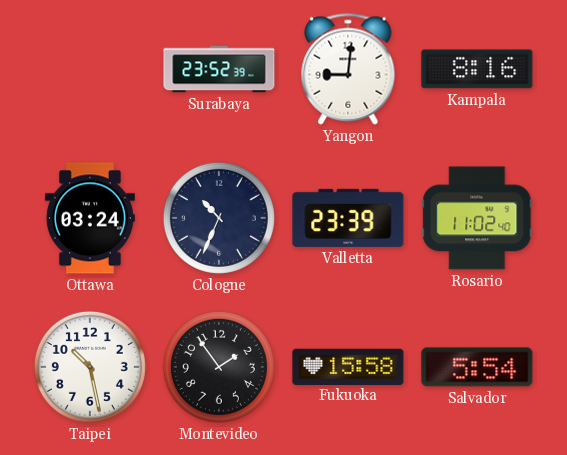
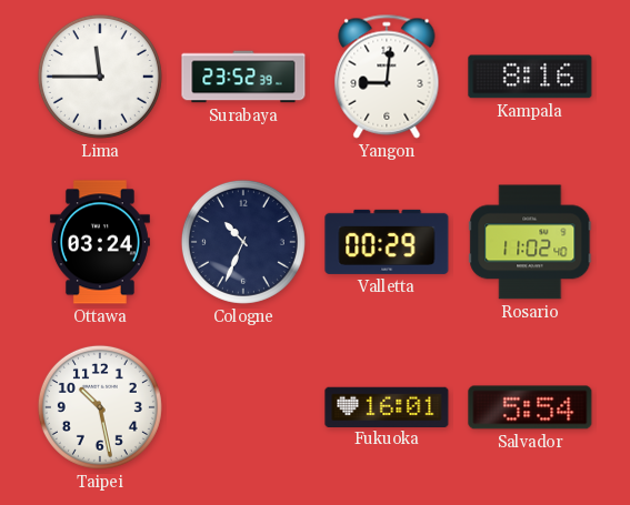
Lima: none -> 11:45
Valletta: 23:39 -> 00:29
Montevideo: 1:54 -> none
Fukuoka: 15:58 -> 16:01
